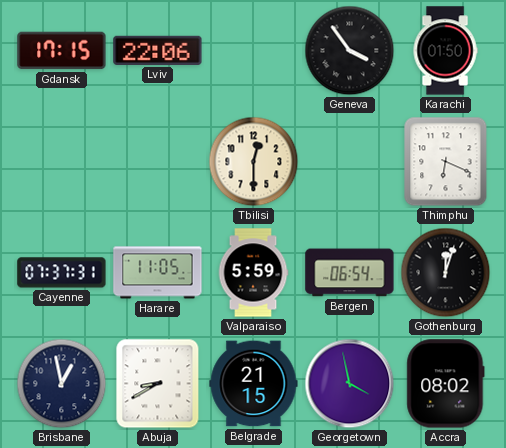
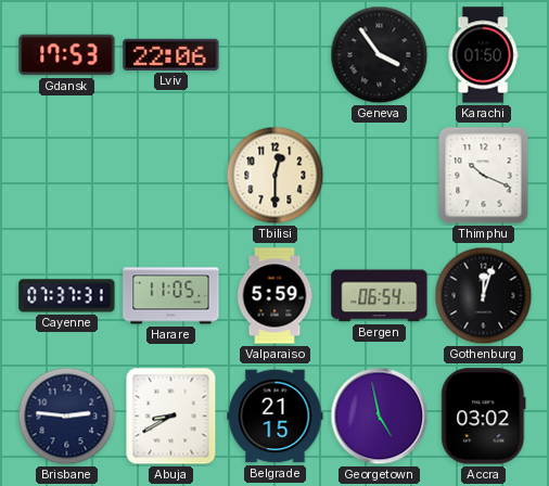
Gdansk: 17:15 -> 17:53
Thimphu: 6:19 -> 10:19
Brisbane: 12:58 -> 2:46
Georgetown: 3:58 -> 4:58
Accra: 08:02 -> 03:02
